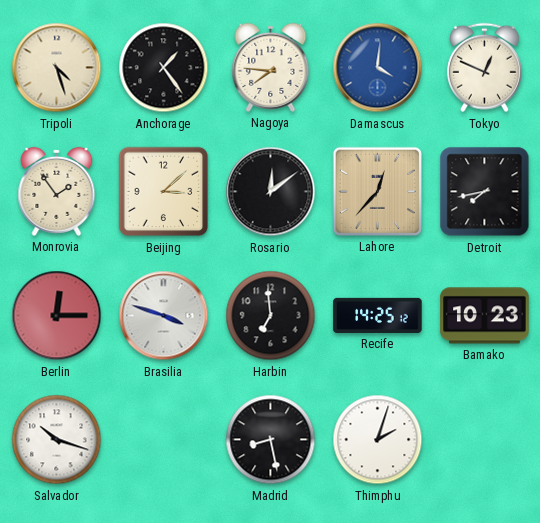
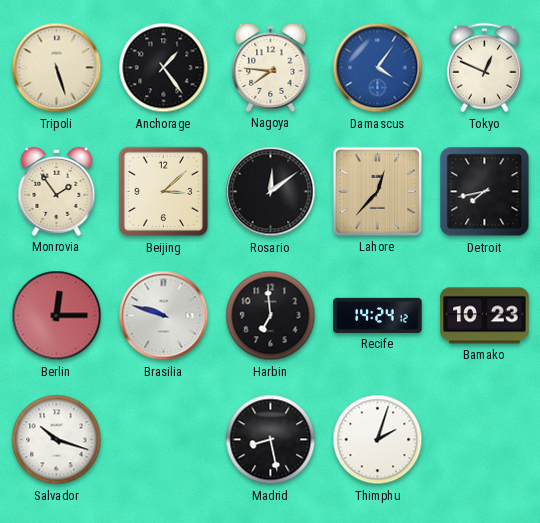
Tripoli: 4:27 -> 5:27
Damascus: 4:01 -> 4:06
Brasilia: 3:48 -> 9:48
Recife: 14:25 -> 14:24
